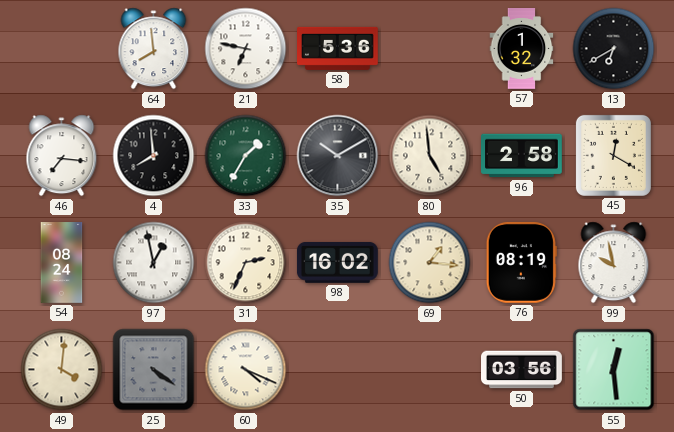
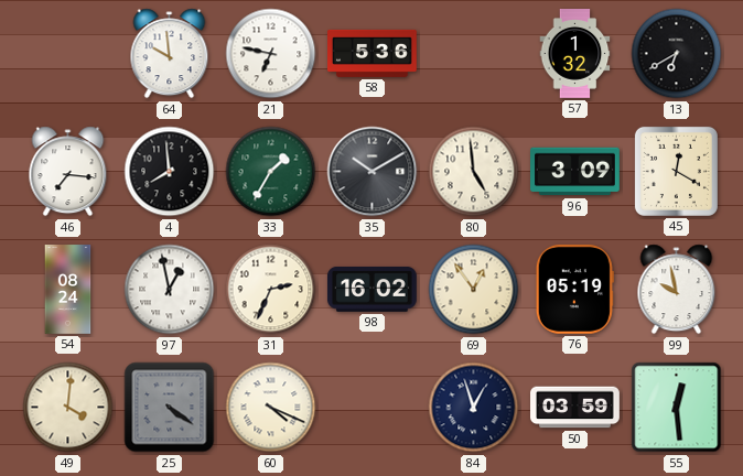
64: 7:59 -> 9:59
96: 2:58 -> 3:09
69: 1:16 -> 12:54
76: 08:19 -> 05:19
84: none -> 12:57
50: 03:56 -> 03:59
